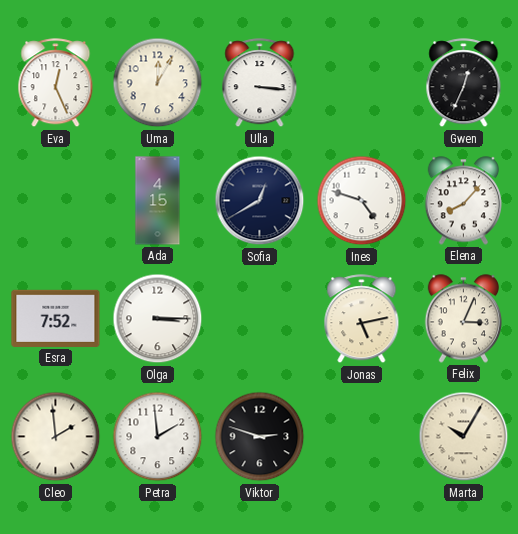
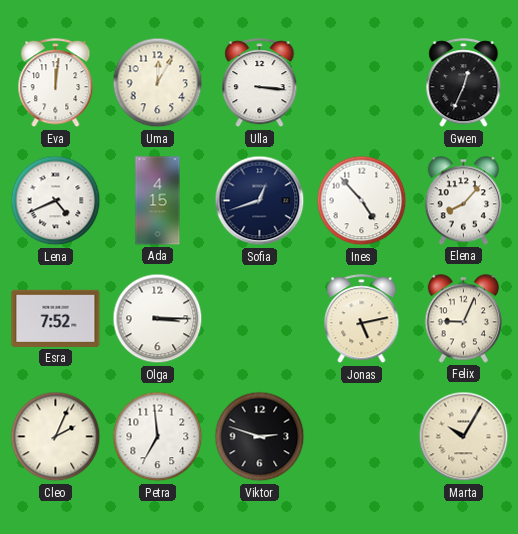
Eva: 12:26 -> 12:01
Lena: none -> 4:41
Sofia: 12:40 -> 12:42
Ines: 4:48 -> 4:53
Felix: 3:04 -> 9:04
Cleo: 1:59 -> 2:04
Petra: 1:59 -> 6:59
